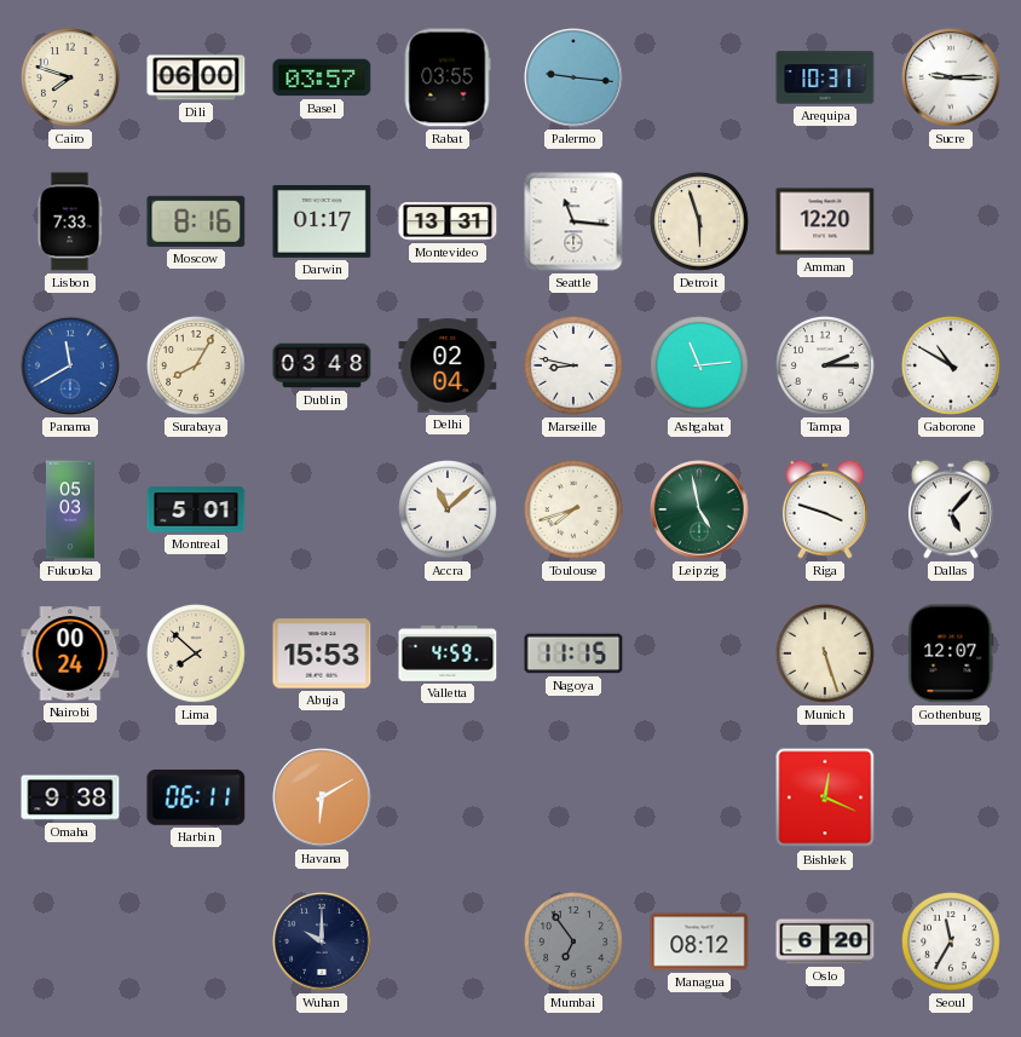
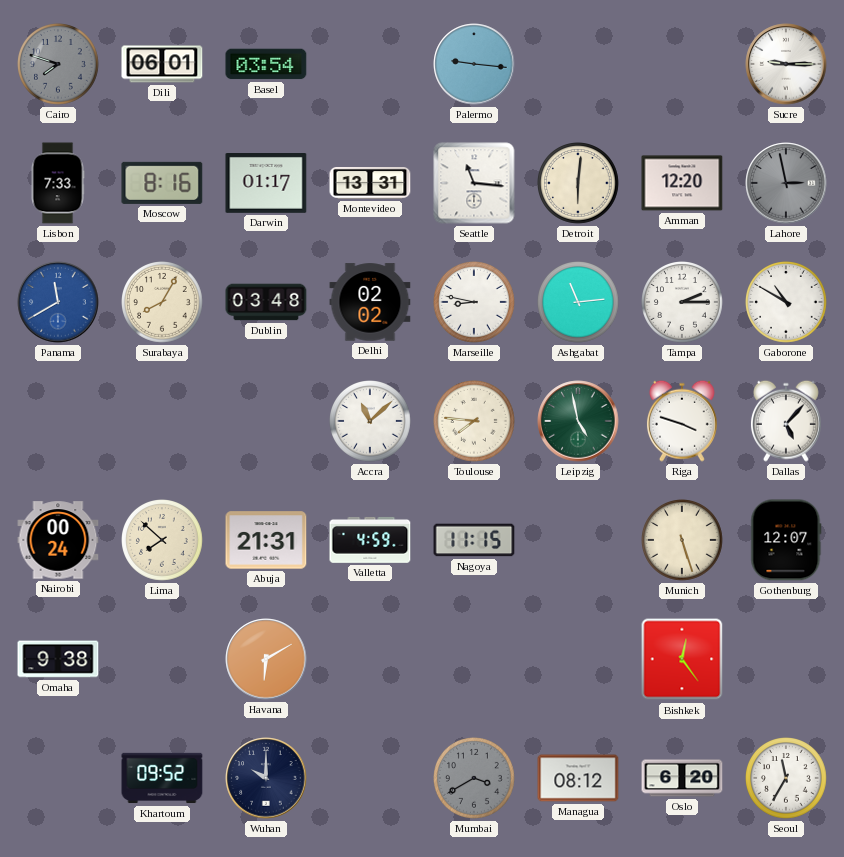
Cairo dial: cream -> grey
Dili: 06:00 -> 06:01
Basel: 03:57 -> 03:54
Rabat: 03:55 -> none
Arequipa: 10:31 -> none
Detroit: 5:57 -> 6:01
Lahore: none -> 2:58
Delhi: 02:04 -> 02:02
Fukuoka: 05:03 -> none
Montreal: 5:01 -> none
Toulouse: 7:42 -> 7:46
Abuja: 15:53 -> 21:31
Harbin: 06:11 -> none
Bishkek: 12:19 -> 12:24
Khartoum: none -> 09:52
Mumbai: 6:54 -> 3:40
